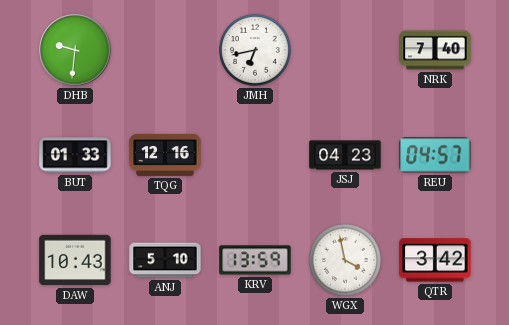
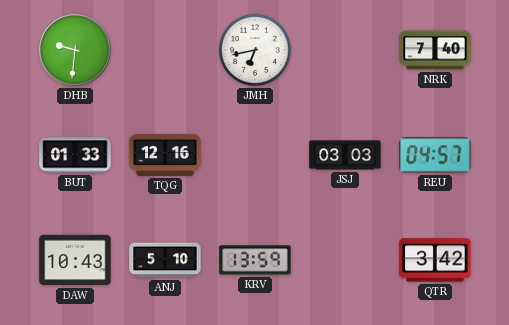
JSJ: 04:23 -> 03:03
WGX: 3:58 -> none
